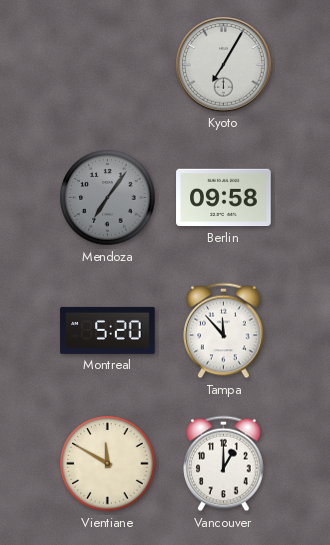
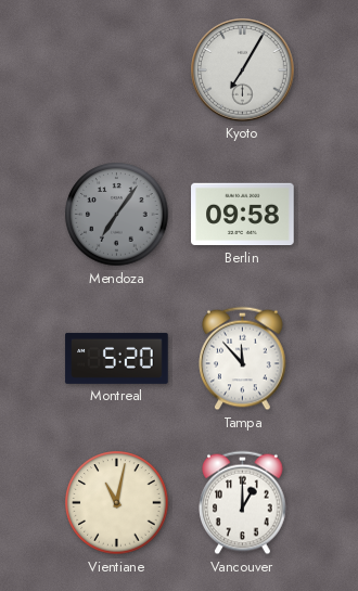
Vientiane: 11:50 -> 11:02
